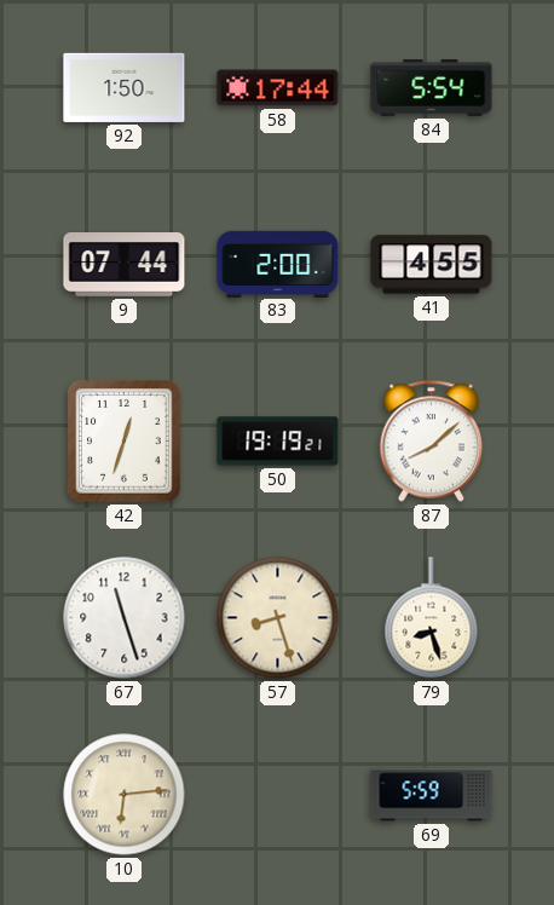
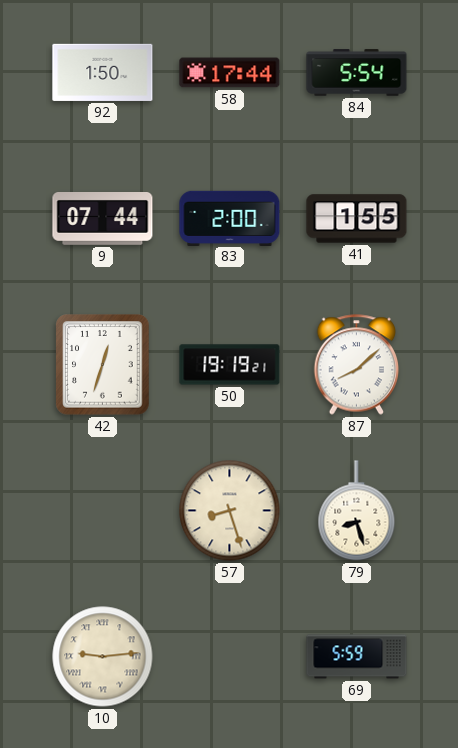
41: 4:55 -> 1:55
67: 11:27 -> none
10: 6:14 -> 9:14
